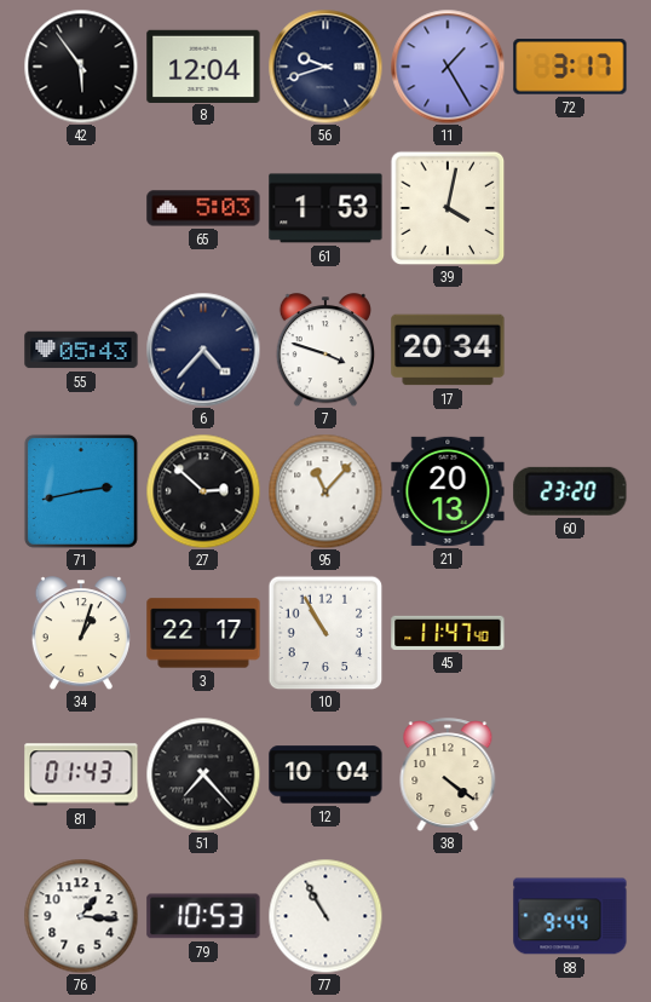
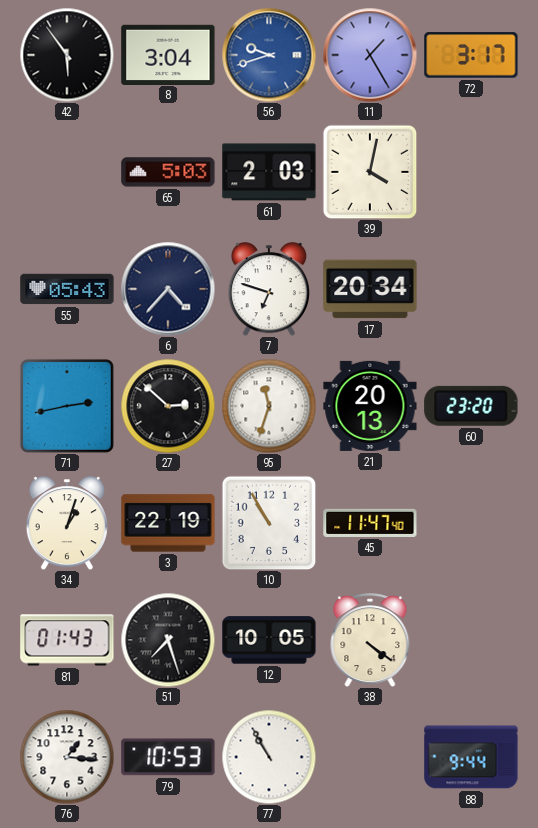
8: 12:04 -> 3:04
56 dial: navy -> blue
61: 1:53 -> 2:03
7: 3:48 -> 6:48
95: 11:07 -> 11:33
3: 22:17 -> 22:19
51: 7:23 -> 7:27
12: 10:04 -> 10:05
